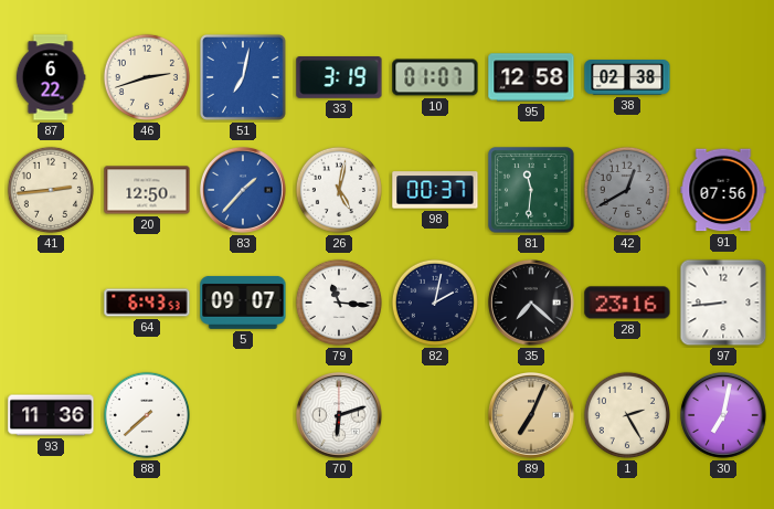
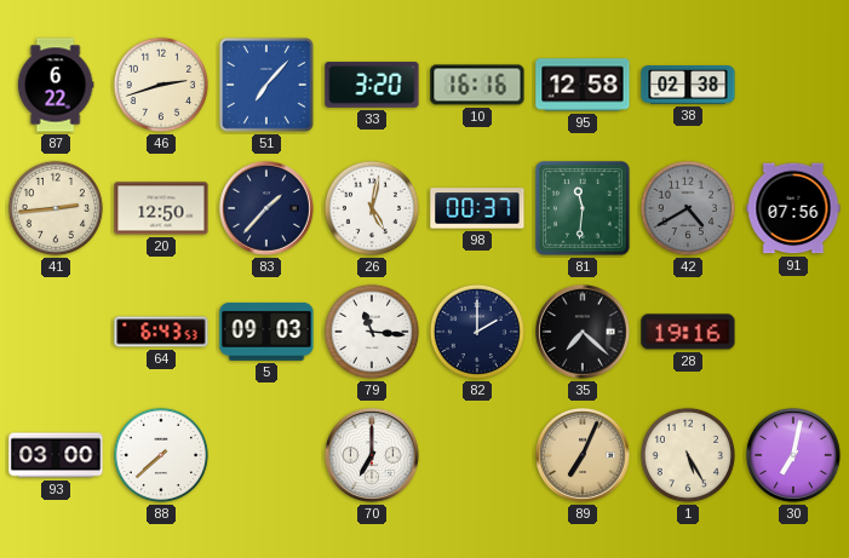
51: 7:02 -> 7:07
33: 3:19 -> 3:20
10: 01:07 -> 16:16
83 dial: blue -> navy
42: 12:40 -> 4:40
5: 09:07 -> 09:03
82: 2:02 -> 2:00
28: 23:16 -> 19:16
97: 8:44 -> none
93: 11:36 -> 03:00
70: 6:12 -> 7:00
1: 2:25 -> 5:25
